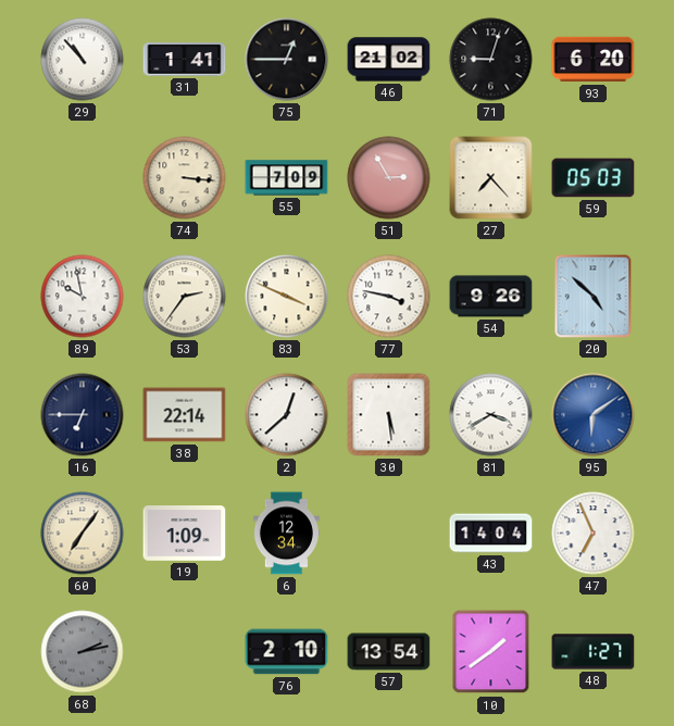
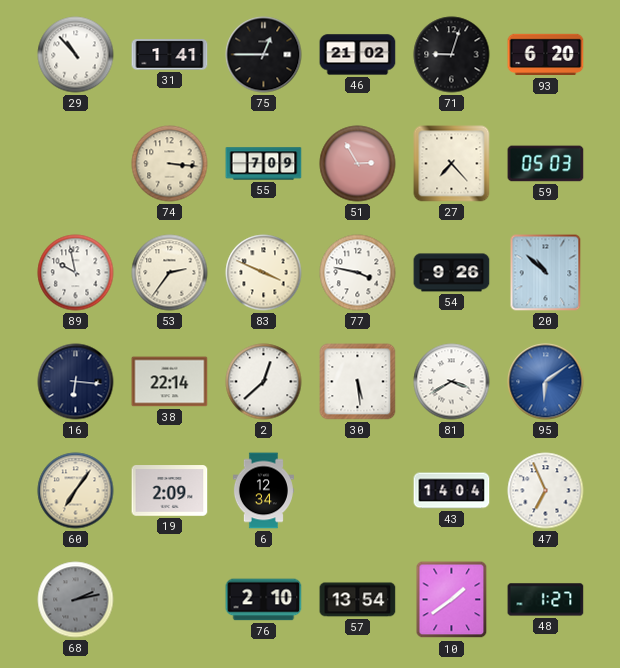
20: 4:52 -> 10:52
16: 6:45 -> 6:16
19: 1:09 -> 2:09
